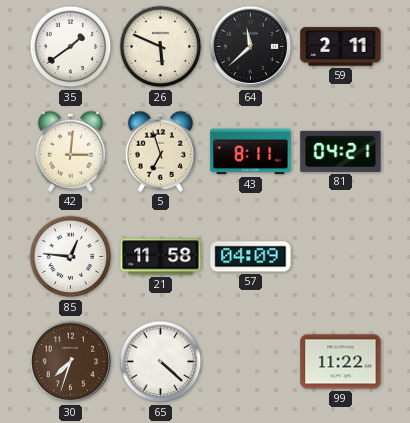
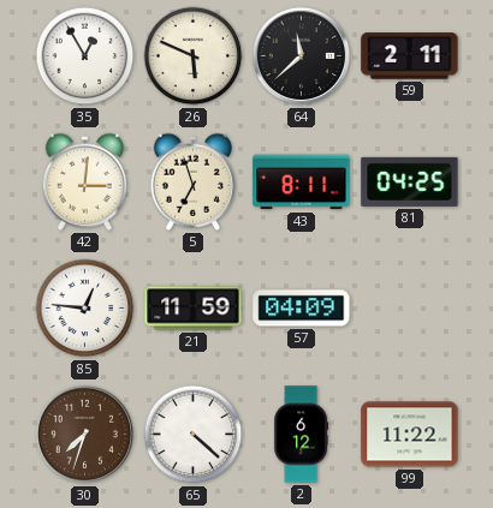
35: 1:39 -> 12:55
81: 04:21 -> 04:25
21: 11:58 -> 11:59
2: none -> 6:12
